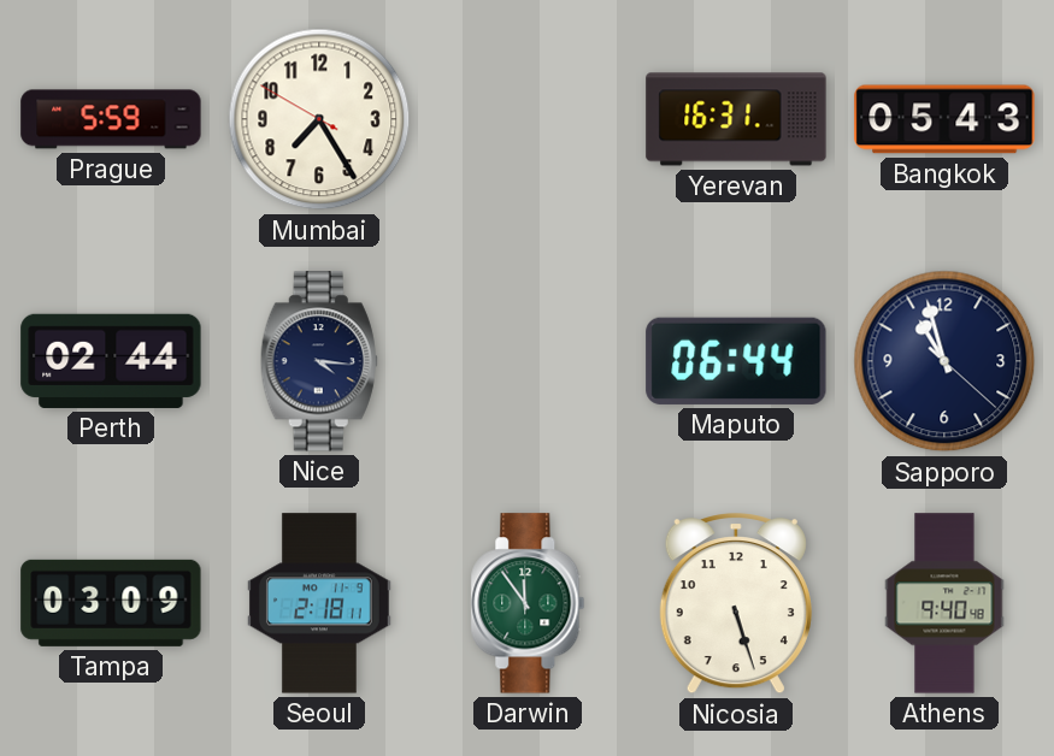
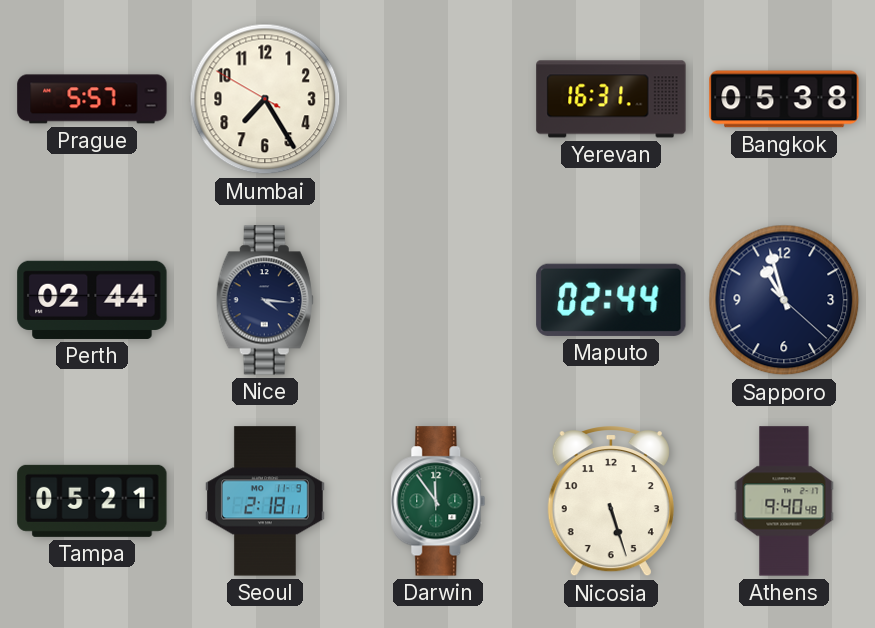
Prague: 5:59 -> 5:57
Bangkok: 05:43 -> 05:38
Maputo: 06:44 -> 02:44
Tampa: 03:09 -> 05:21
